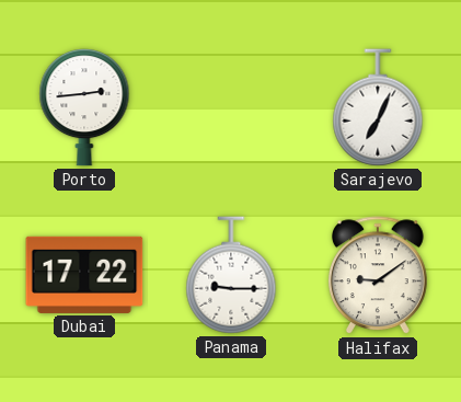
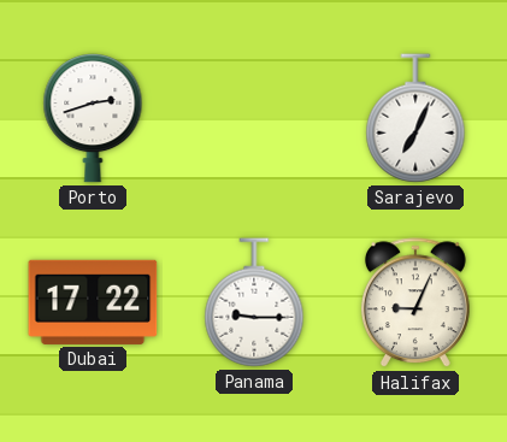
Porto: 2:44 -> 2:42
Halifax: 9:09 -> 9:04
